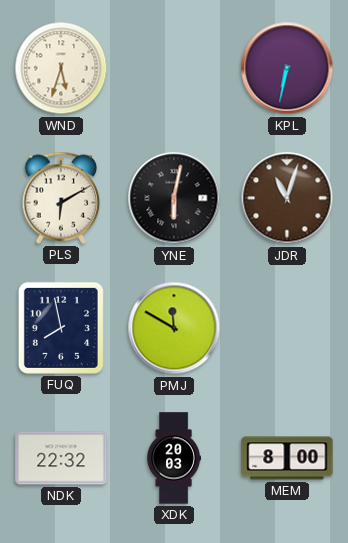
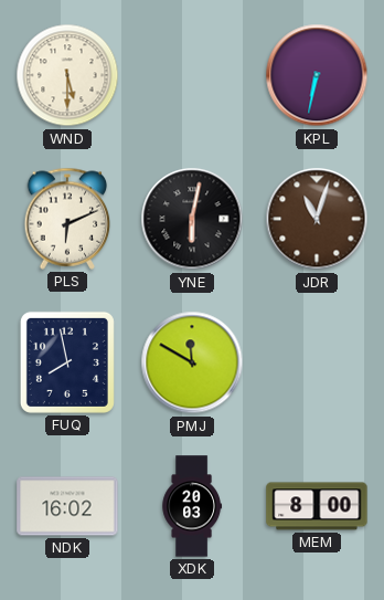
WND: 5:33 -> 5:30
PLS: 6:10 -> 6:11
NDK: 22:32 -> 16:02
